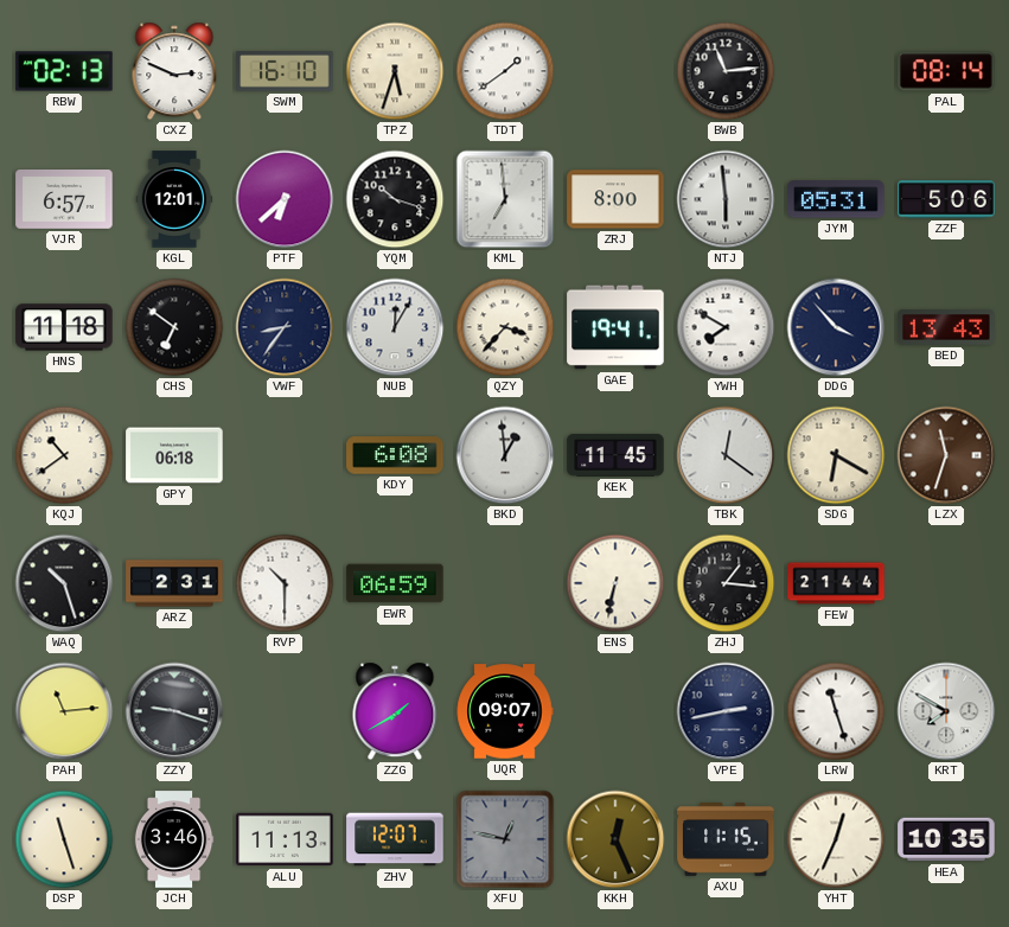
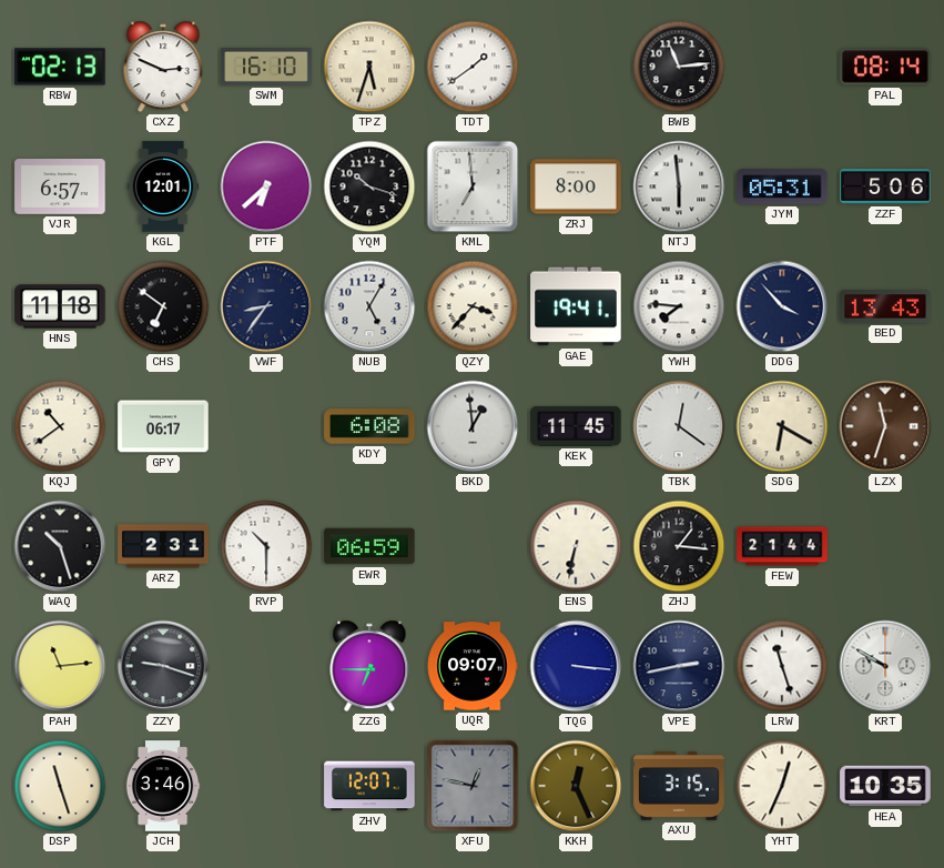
NUB: 12:05 -> 5:05
YWH: 7:50 -> 7:46
GPY: 06:18 -> 06:17
ZZG: 1:40 -> 6:45
TQG: none -> 3:16
KRT: 7:50 -> 9:50
ALU: 11:13 -> none
AXU: 11:15 -> 3:15
